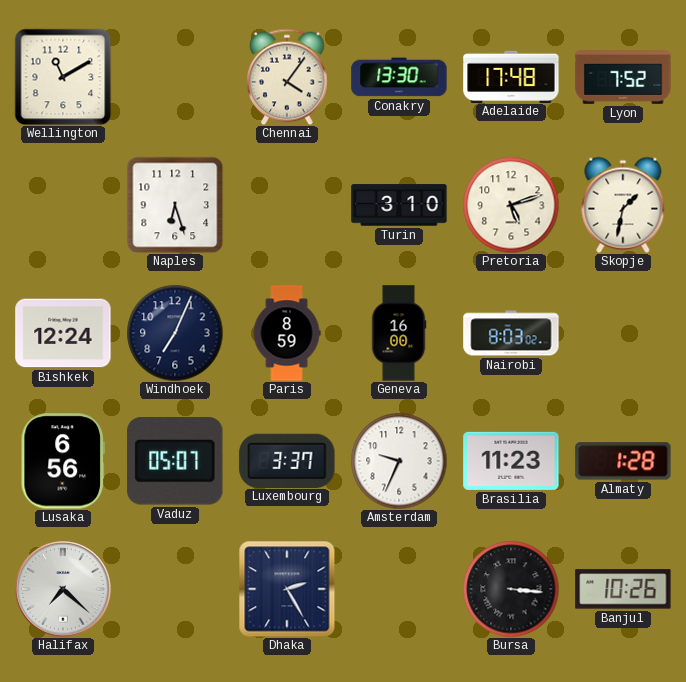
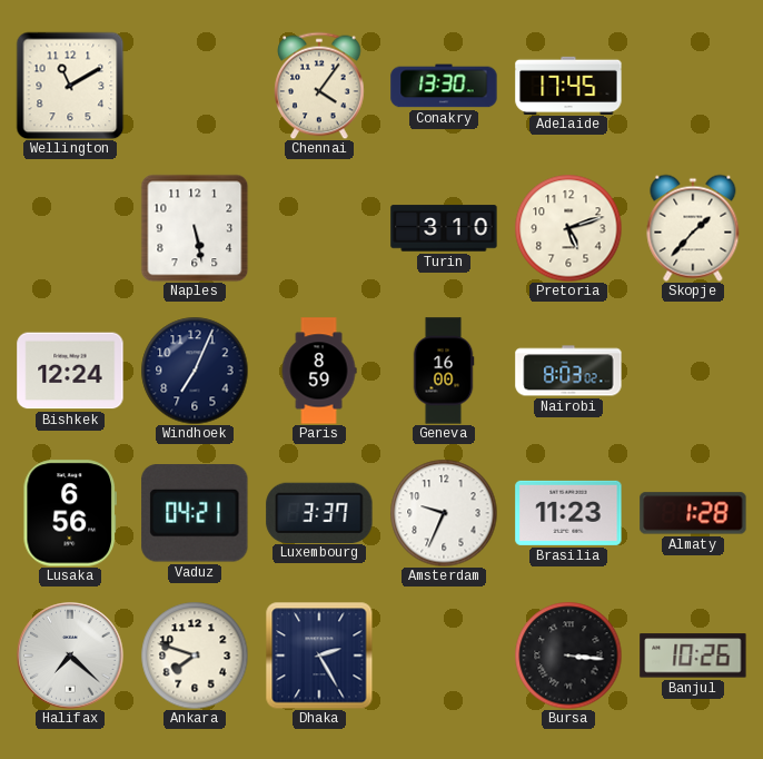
Adelaide: 17:48 -> 17:45
Lyon: 7:52 -> none
Naples: 6:27 -> 5:28
Skopje: 1:32 -> 1:37
Vaduz: 05:07 -> 04:21
Ankara: none -> 7:48
